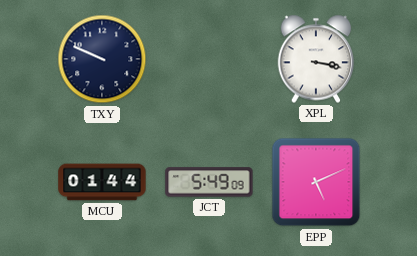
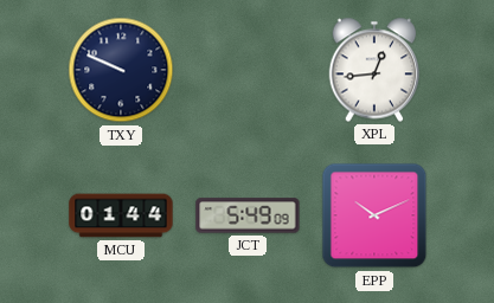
XPL: 3:17 -> 12:44
EPP: 5:11 -> 10:11
